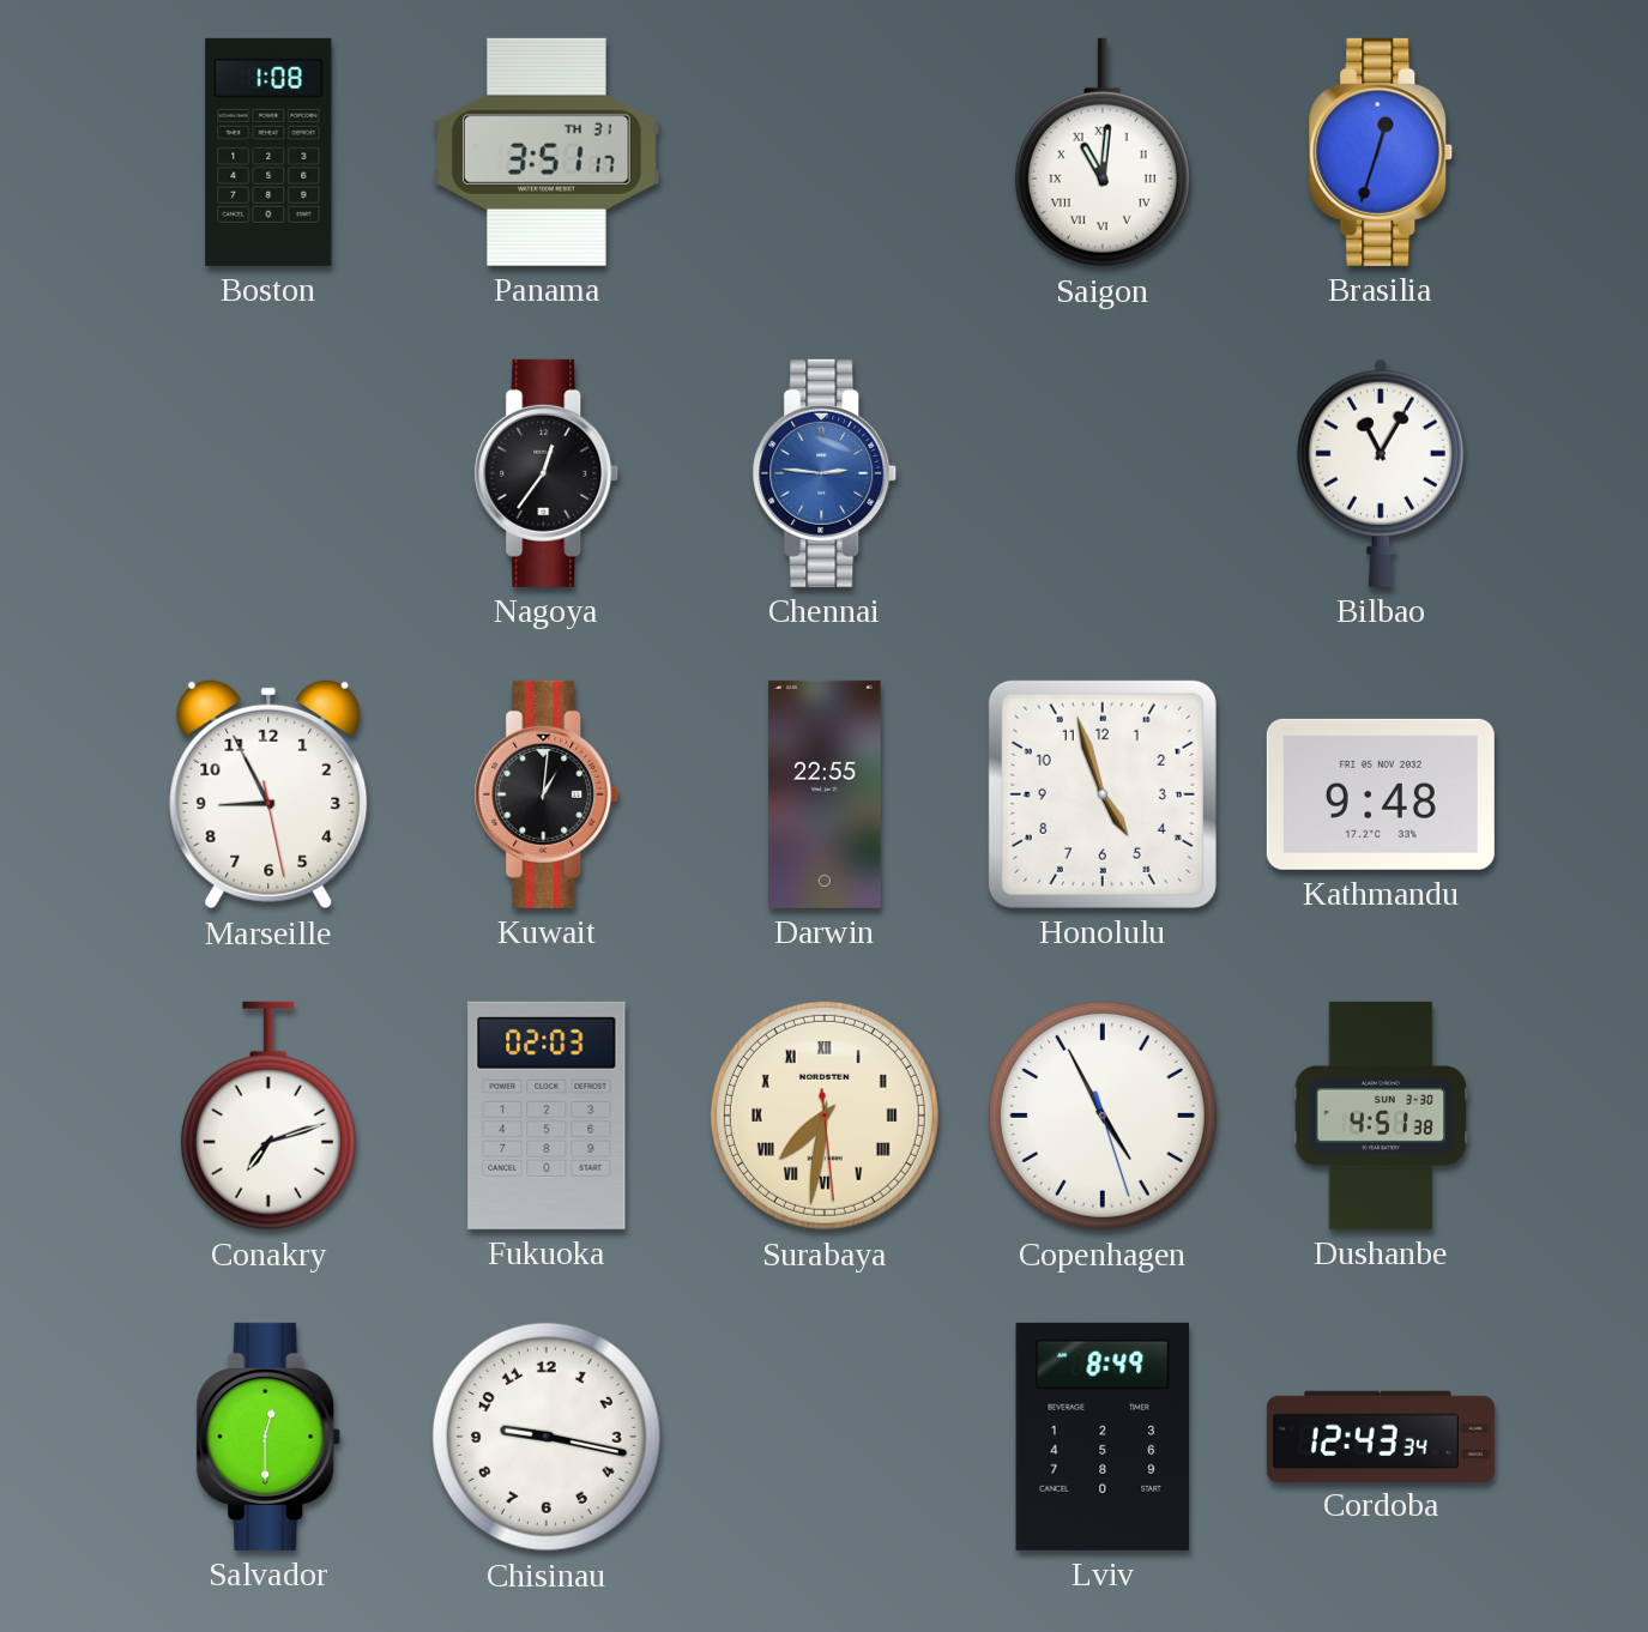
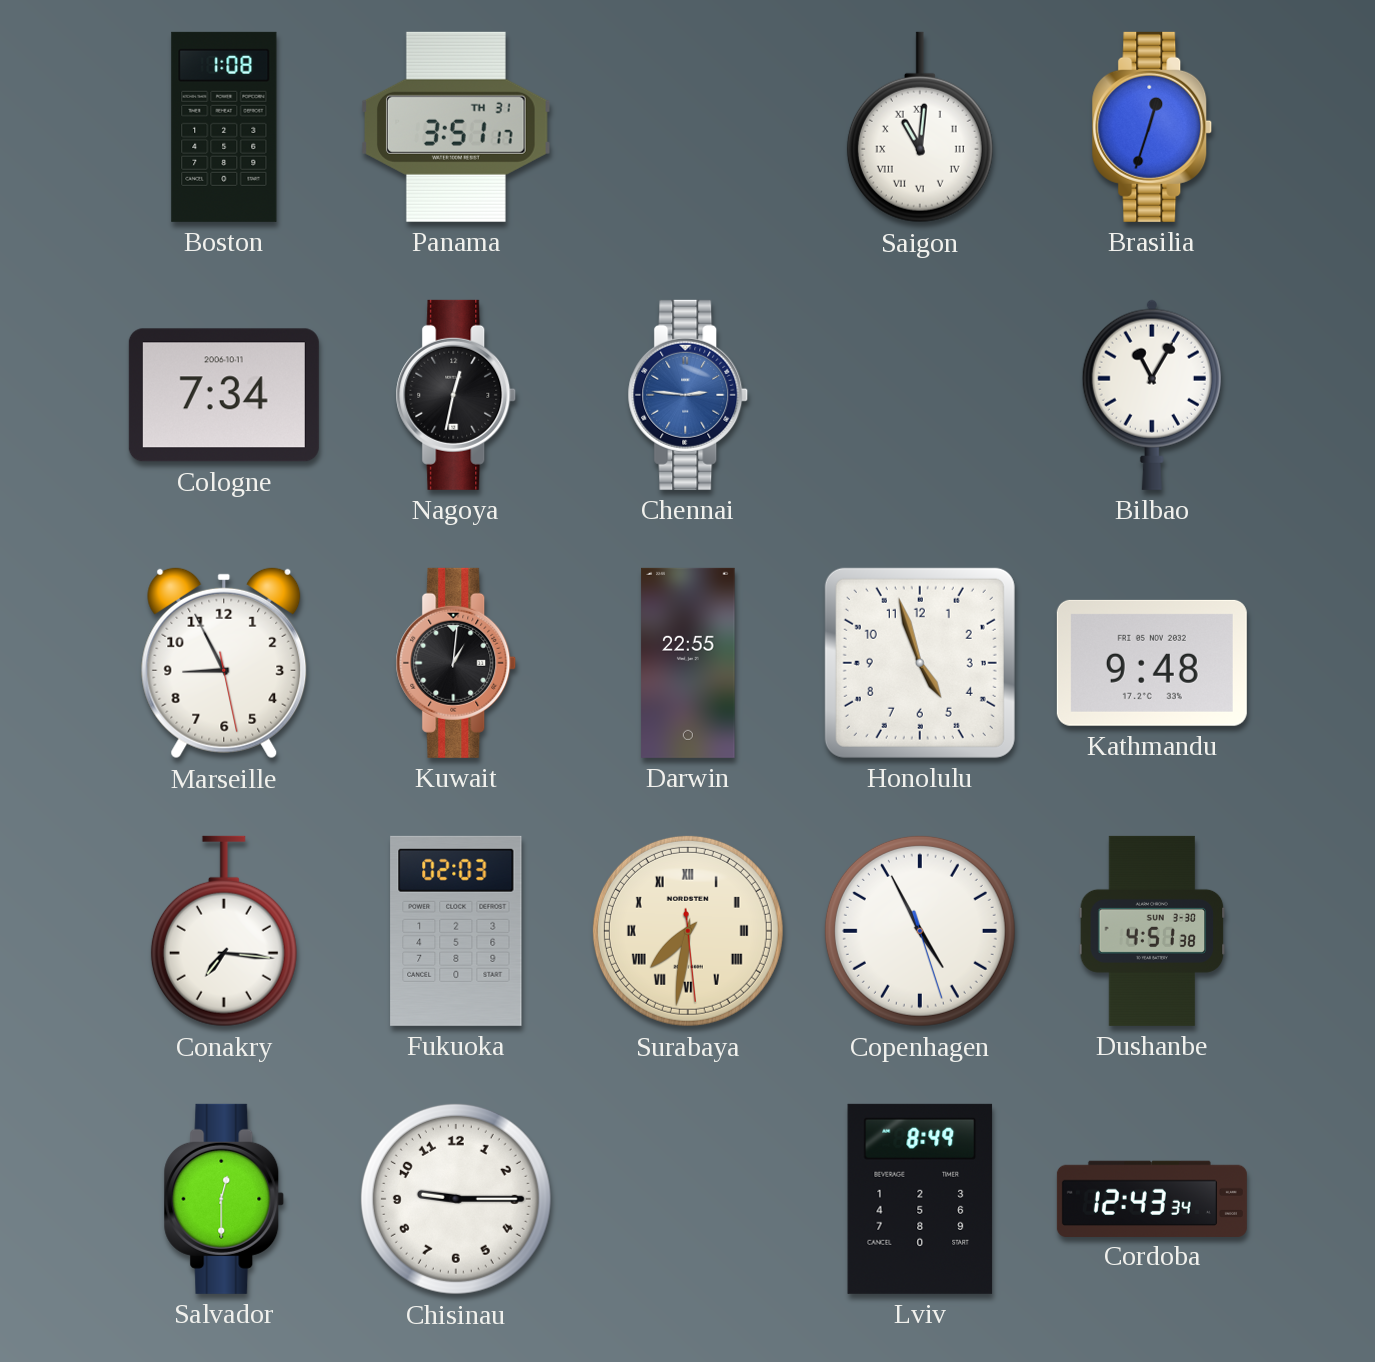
Cologne: none -> 7:34
Nagoya: 12:36 -> 12:32
Conakry: 7:12 -> 7:16
Chisinau: 9:17 -> 9:15
